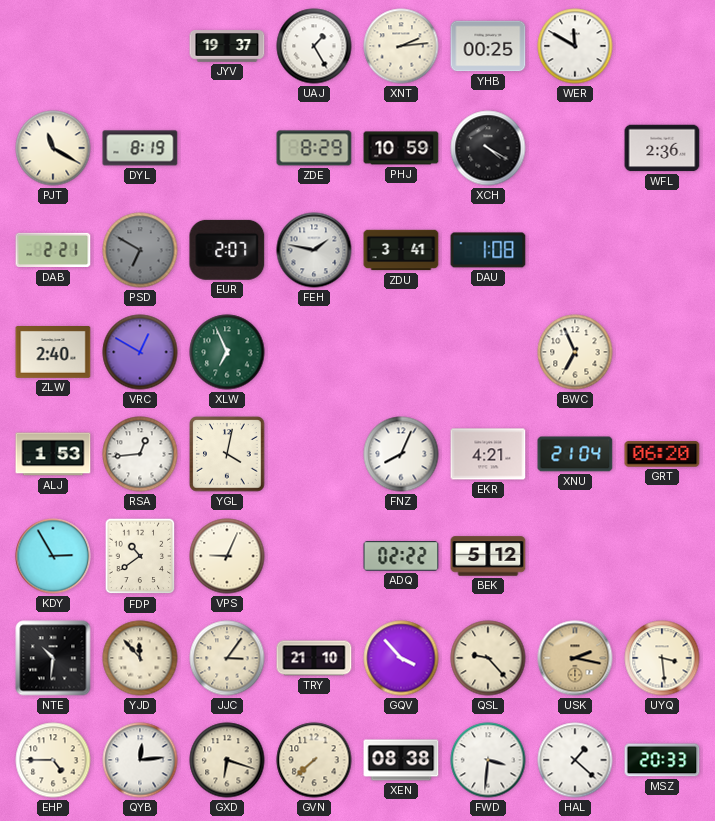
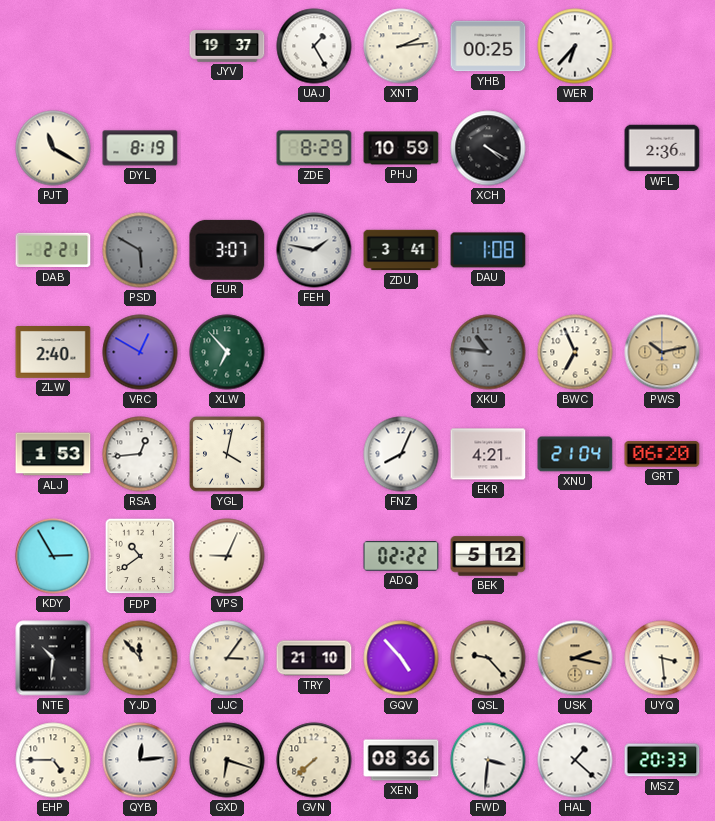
WER: 11:50 -> 6:37
PSD: 6:50 -> 5:50
EUR: 2:07 -> 3:07
XLW: 6:56 -> 6:53
XKU: none -> 10:46
PWS: none -> 10:13
GQV: 3:53 -> 4:53
XEN: 08:38 -> 08:36
